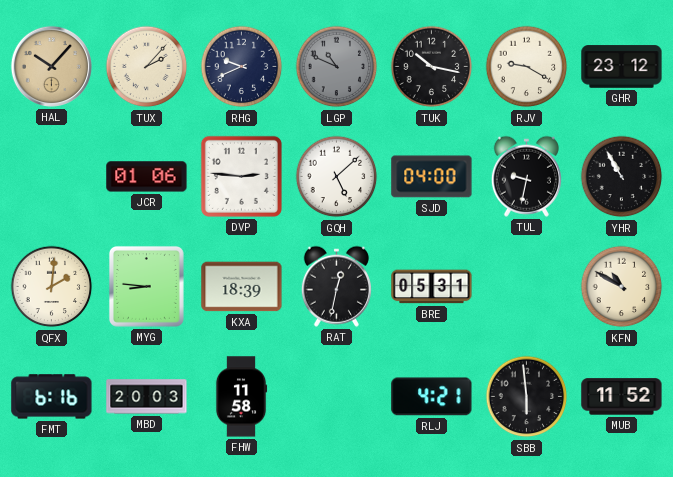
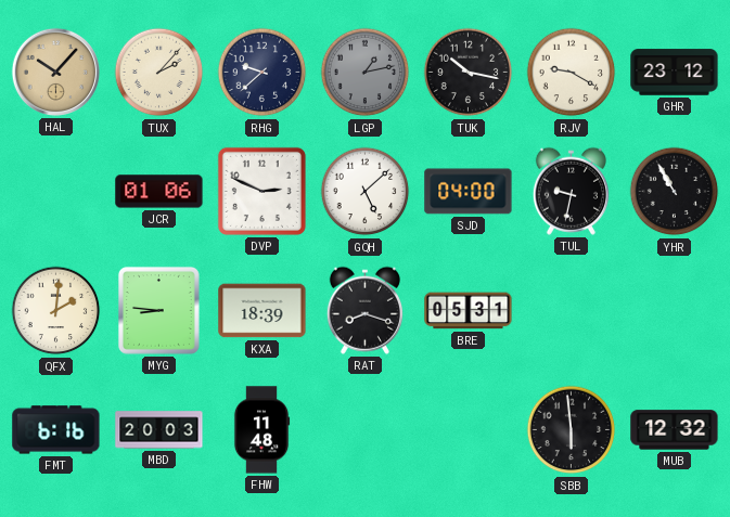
RHG: 9:41 -> 9:38
LGP: 10:49 -> 1:13
DVP: 2:46 -> 2:49
RAT: 12:32 -> 8:18
KFN: 10:50 -> none
FHW: 11:58 -> 11:48
RLJ: 4:21 -> none
MUB: 11:52 -> 12:32
